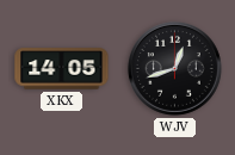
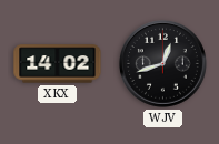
XKX: 14:05 -> 14:02
